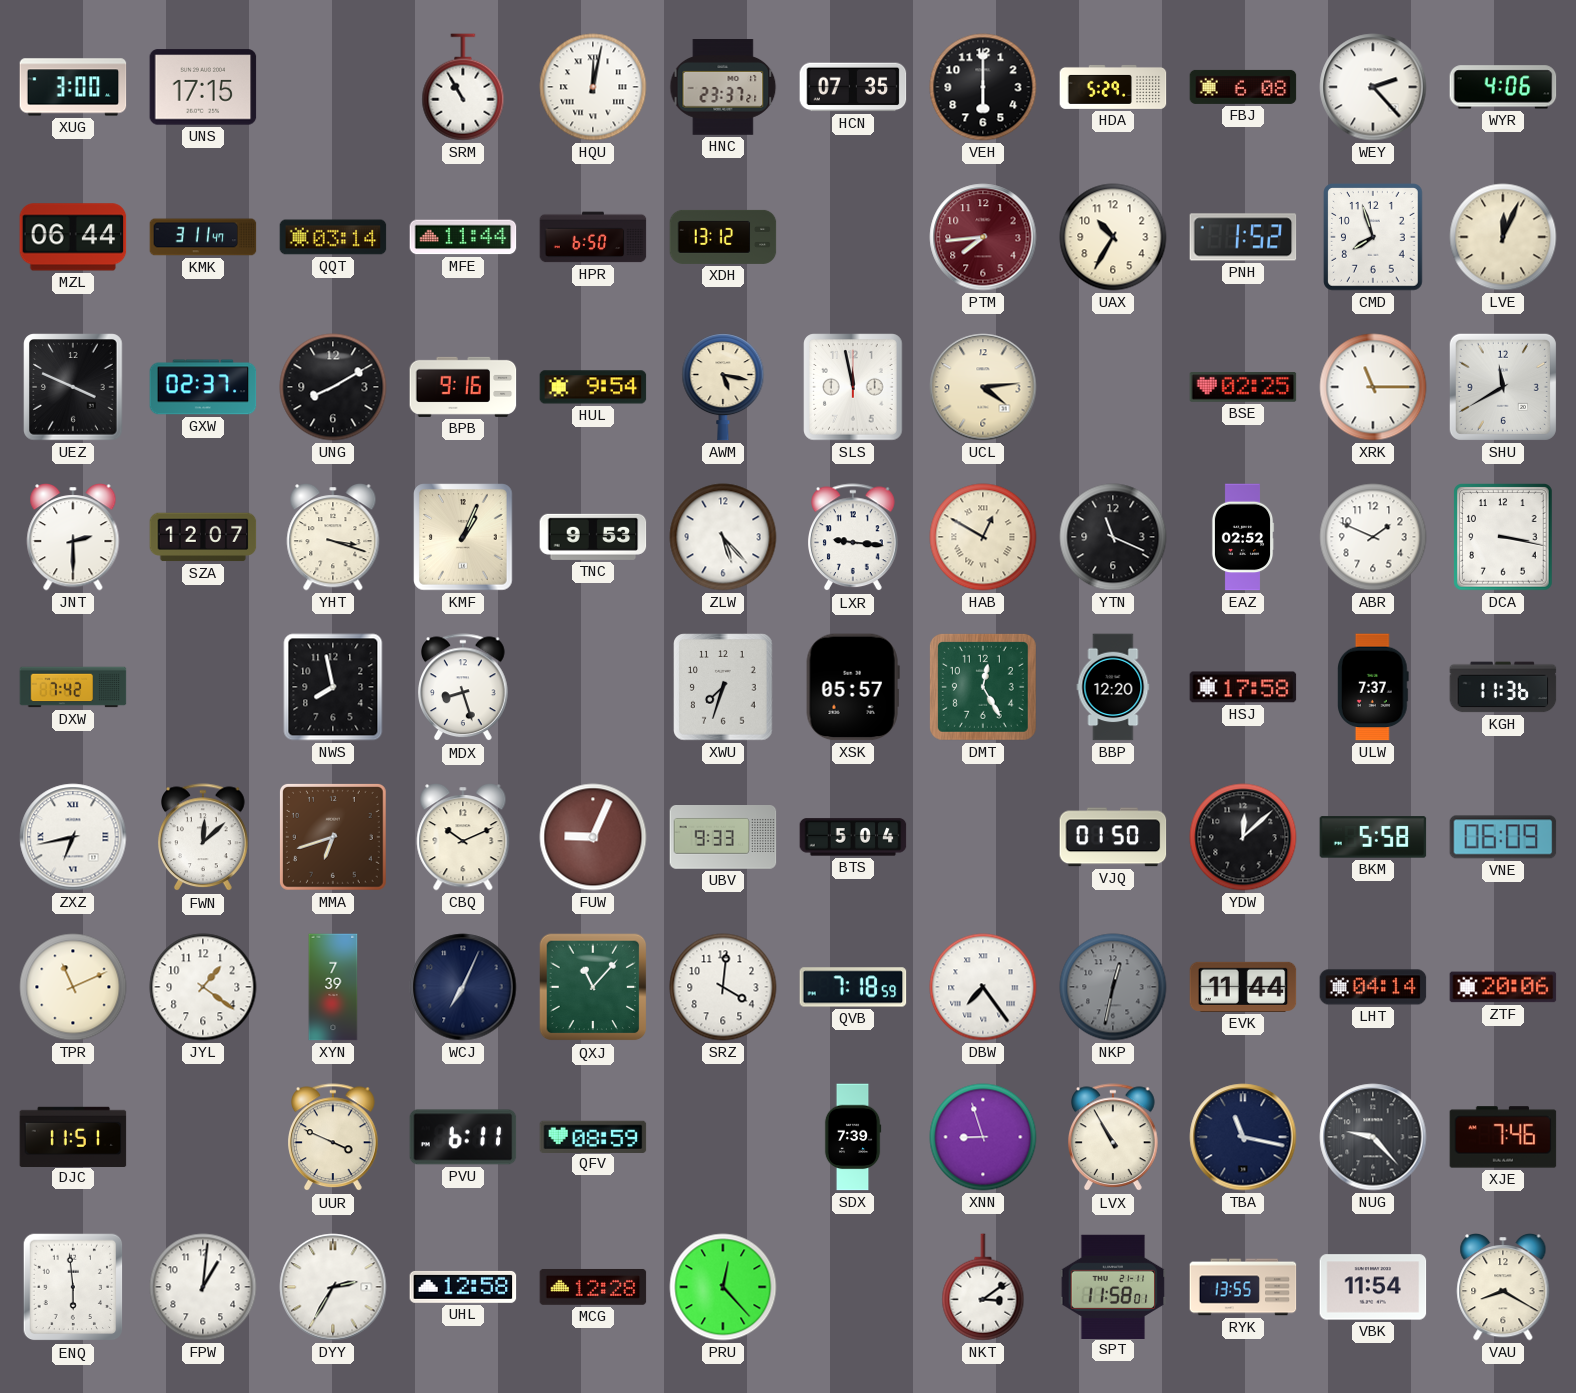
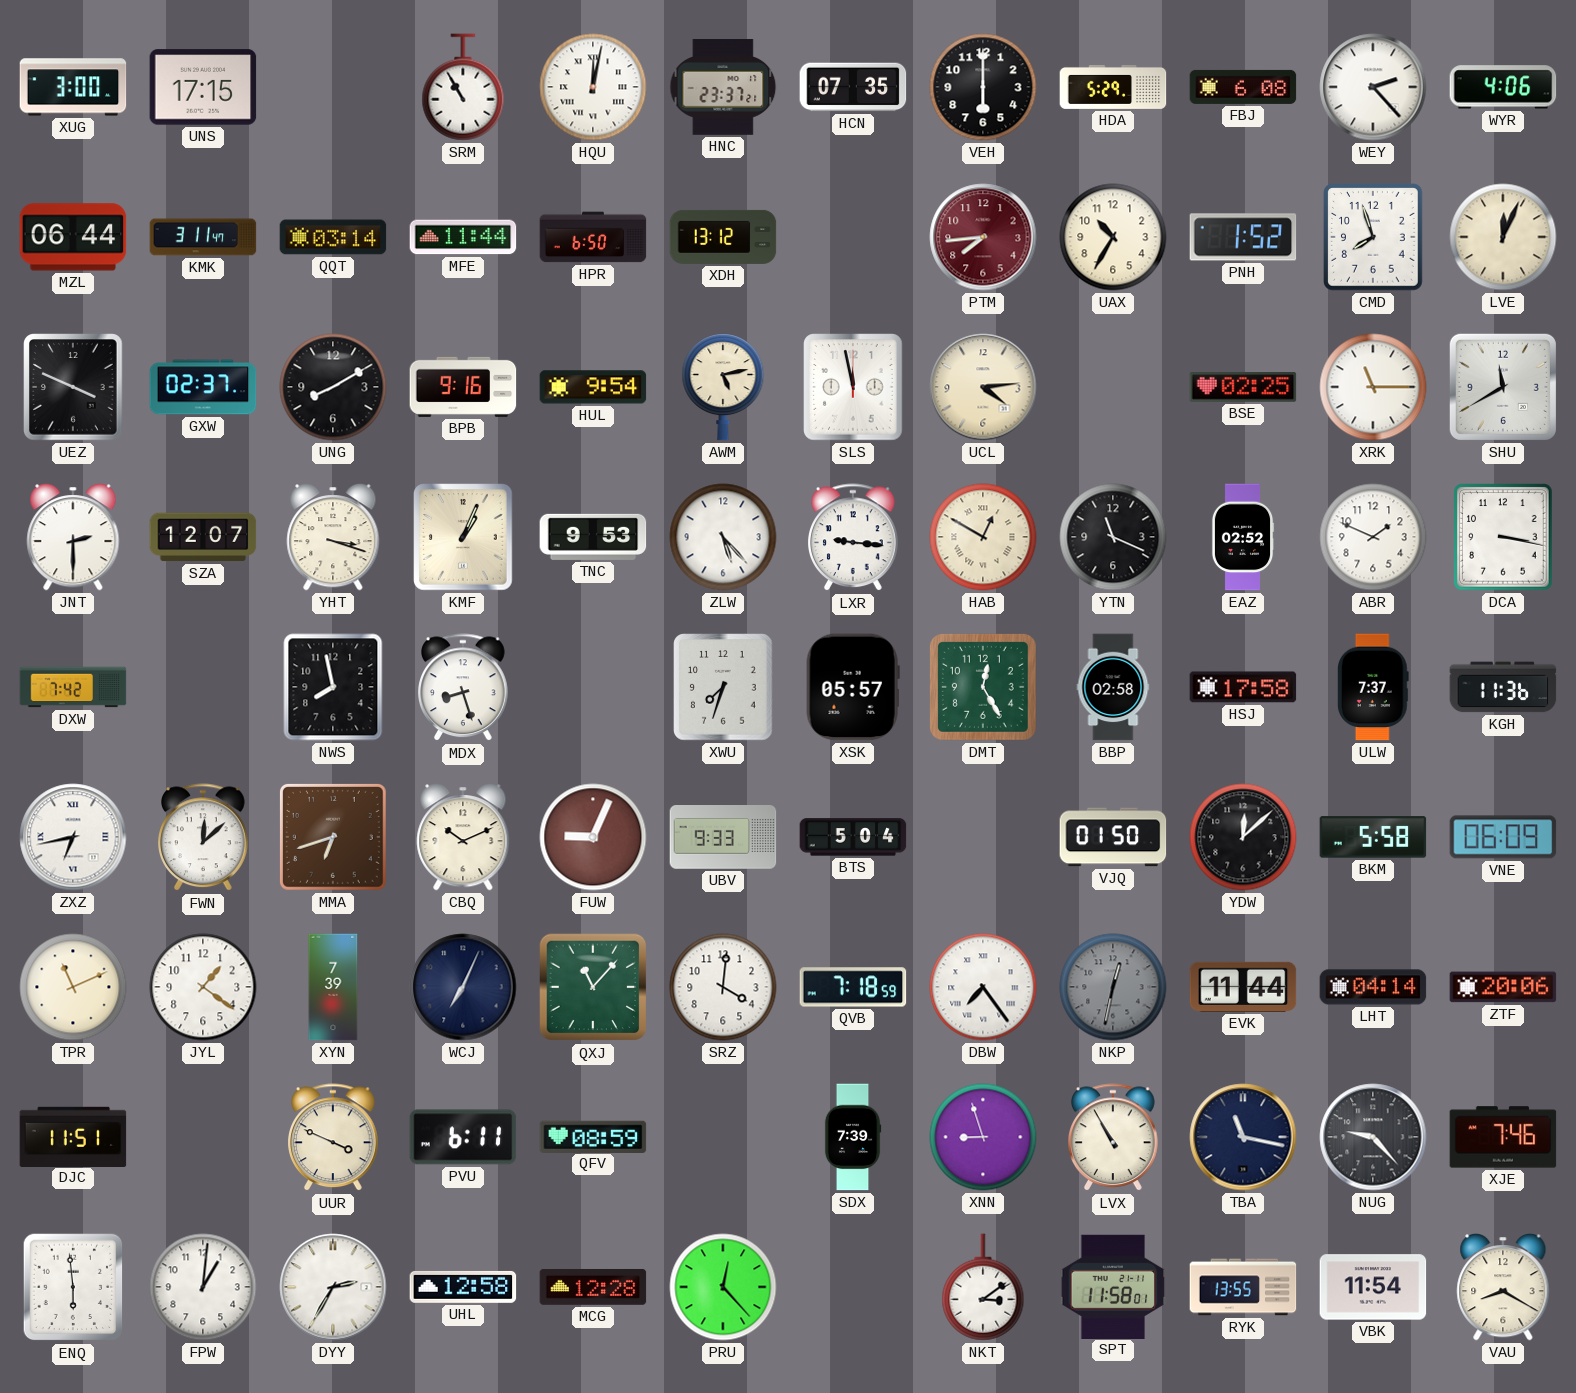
AWM: 5:17 -> 5:13
BBP: 12:20 -> 02:58
